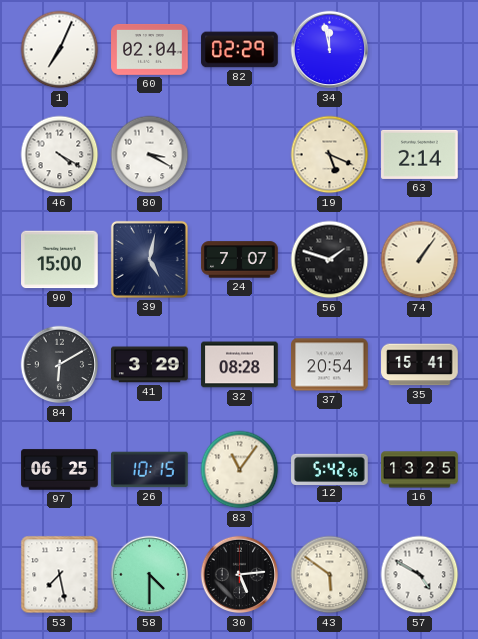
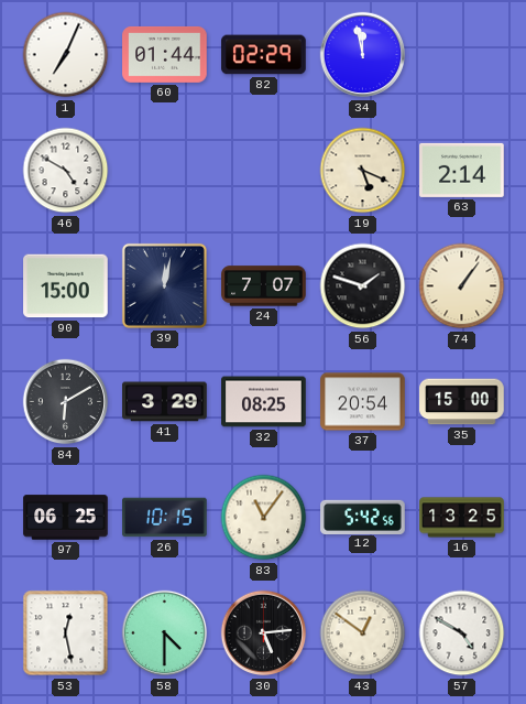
60: 02:04 -> 01:44
46: 4:20 -> 4:50
80: 3:20 -> none
39: 5:02 -> 12:02
32: 08:28 -> 08:25
35: 15:41 -> 15:00
53: 7:28 -> 12:28
43: 5:51 -> 12:51
